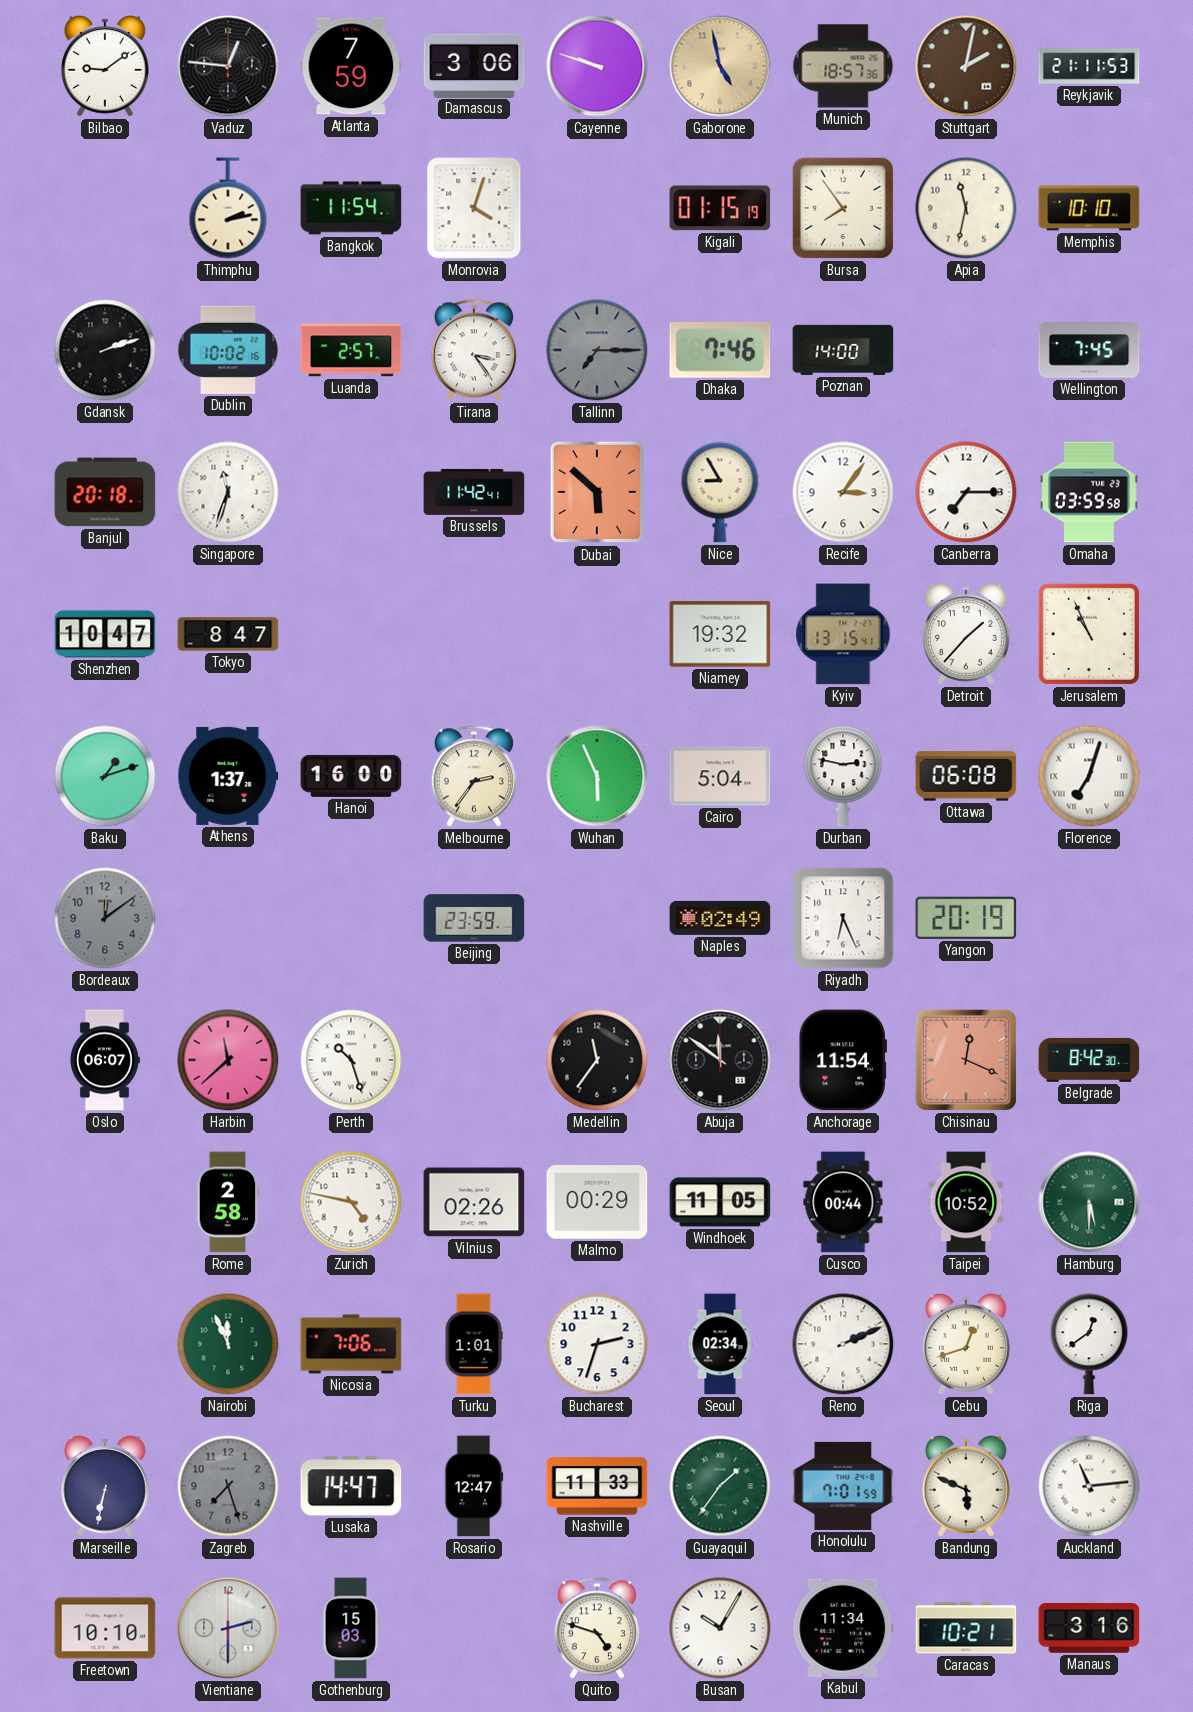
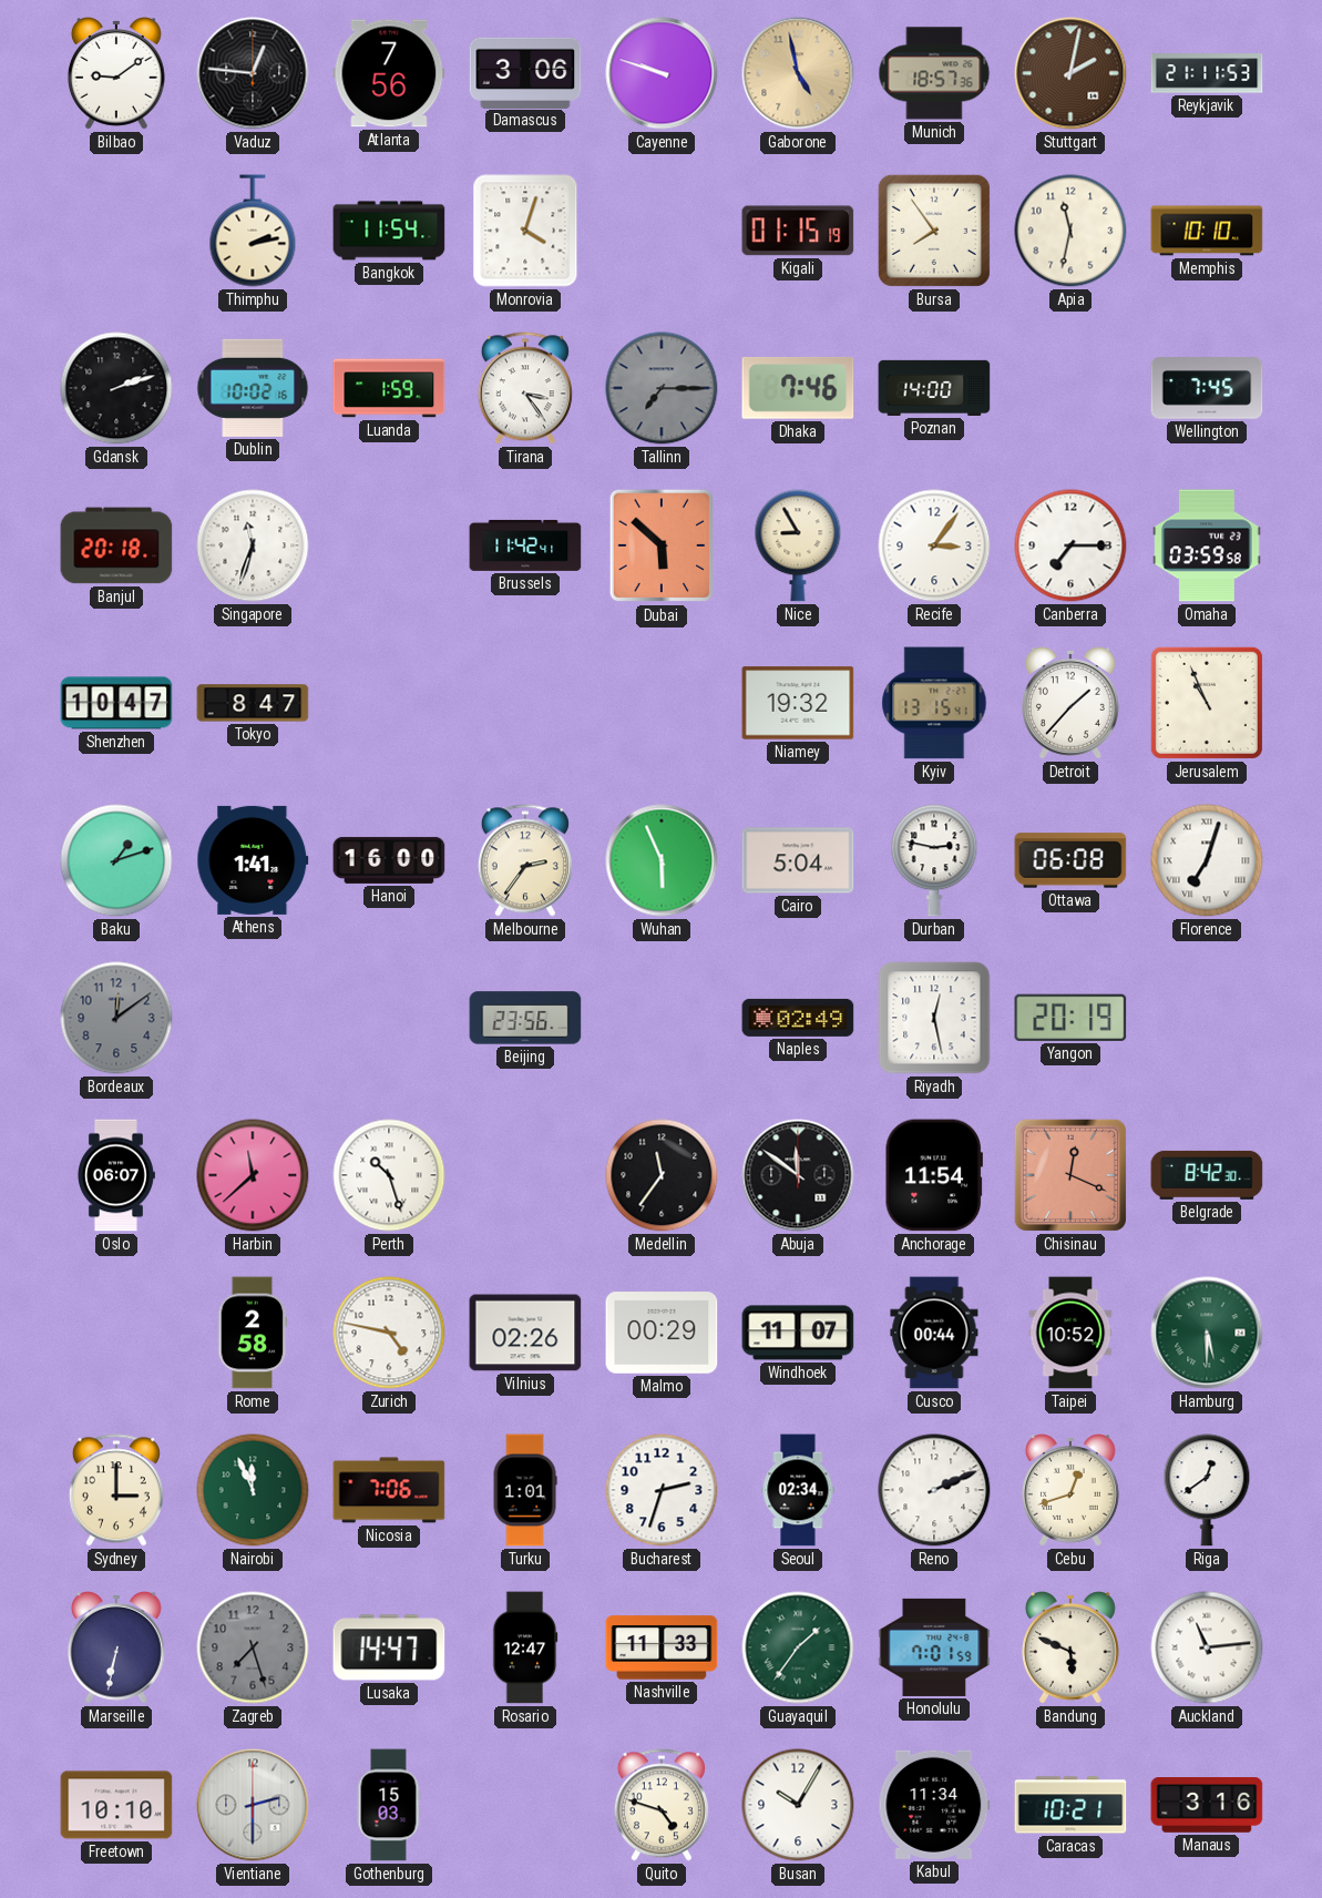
Atlanta: 7:59 -> 7:56
Luanda: 2:57 -> 1:59
Athens: 1:37 -> 1:41
Beijing: 23:59 -> 23:56
Riyadh: 6:26 -> 12:28
Windhoek: 11:05 -> 11:07
Sydney: none -> 3:00
